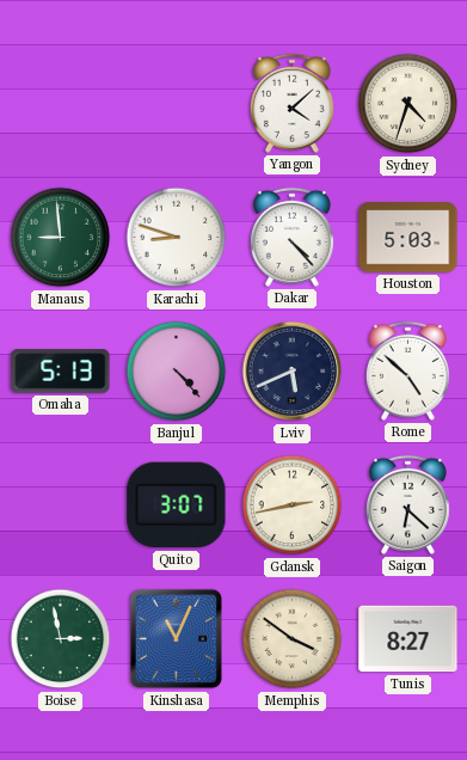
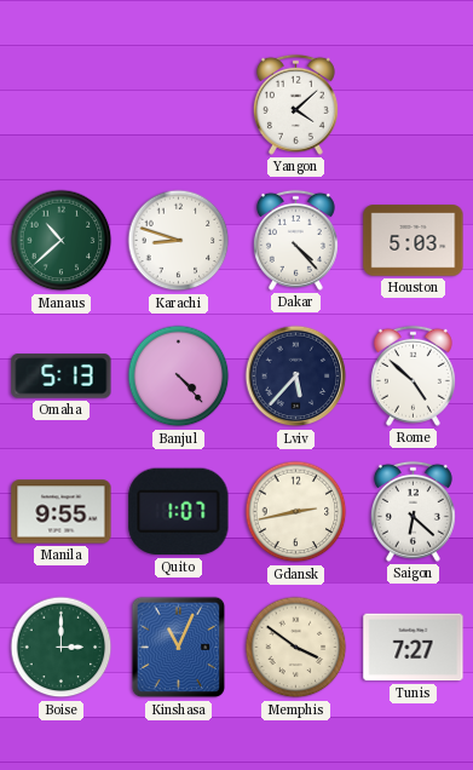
Sydney: 4:33 -> none
Manaus: 8:59 -> 10:38
Lviv: 5:41 -> 5:37
Manila: none -> 9:55
Quito: 3:07 -> 1:07
Boise: 2:58 -> 3:00
Tunis: 8:27 -> 7:27
